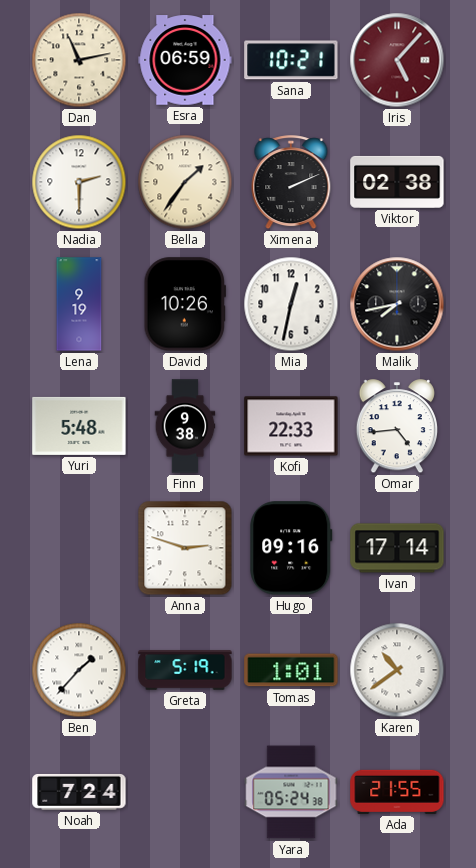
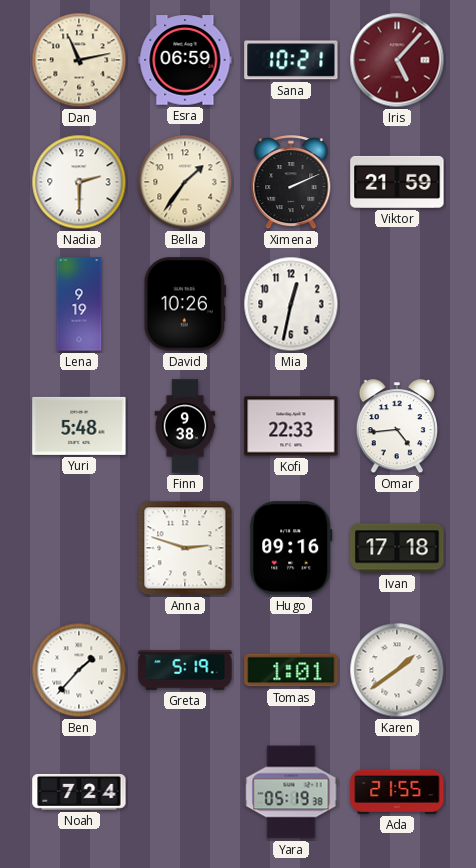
Viktor: 02:38 -> 21:59
Malik: 7:43 -> none
Ivan: 17:14 -> 17:18
Karen: 10:39 -> 1:39
Yara: 05:24 -> 05:19
